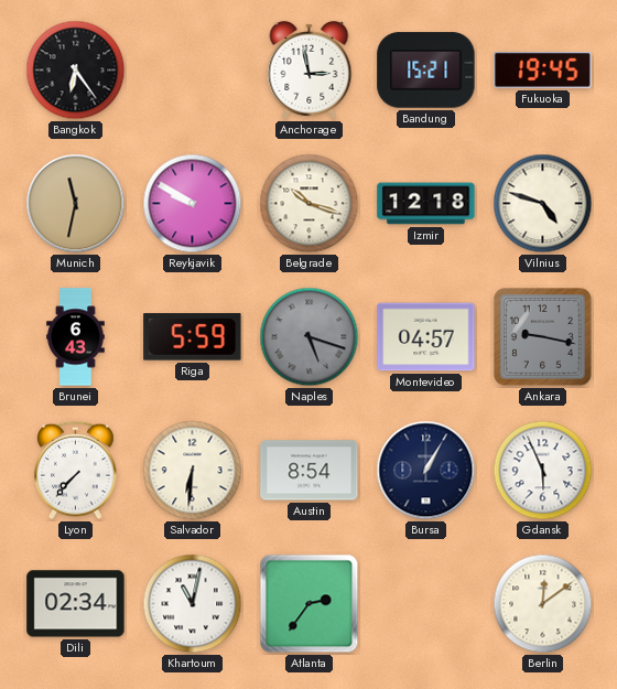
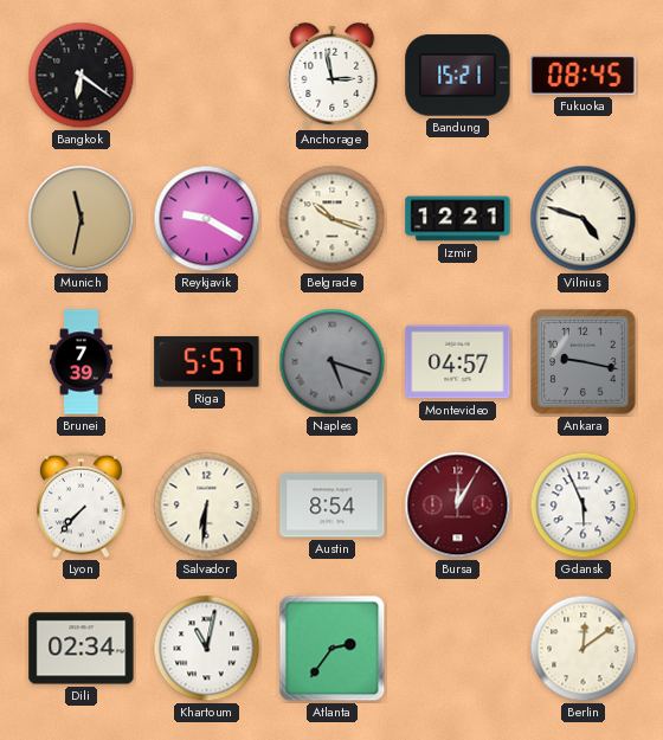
Bangkok: 6:24 -> 6:21
Fukuoka: 19:45 -> 08:45
Reykjavik: 9:50 -> 9:20
Izmir: 12:18 -> 12:21
Brunei: 6:43 -> 7:39
Riga: 5:59 -> 5:57
Bursa: 1:05 -> 12:05
Bursa dial: navy -> burgundy
